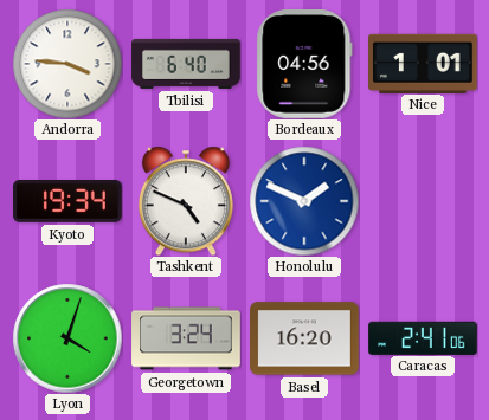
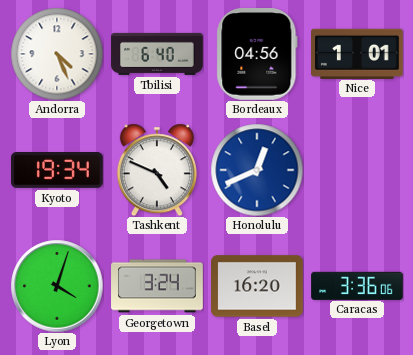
Andorra: 3:46 -> 4:26
Honolulu: 1:49 -> 12:41
Caracas: 2:41 -> 3:36
